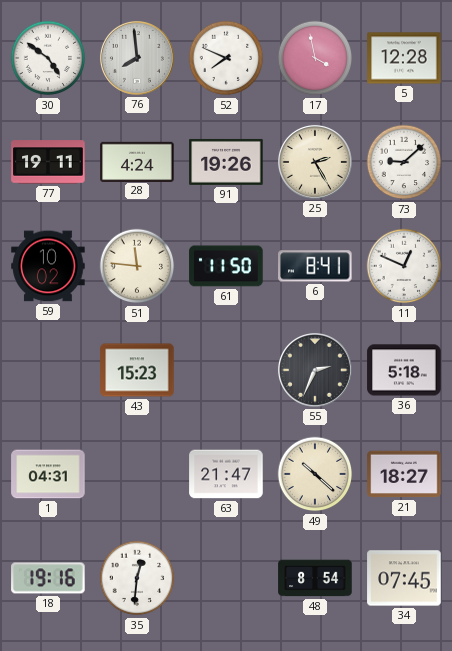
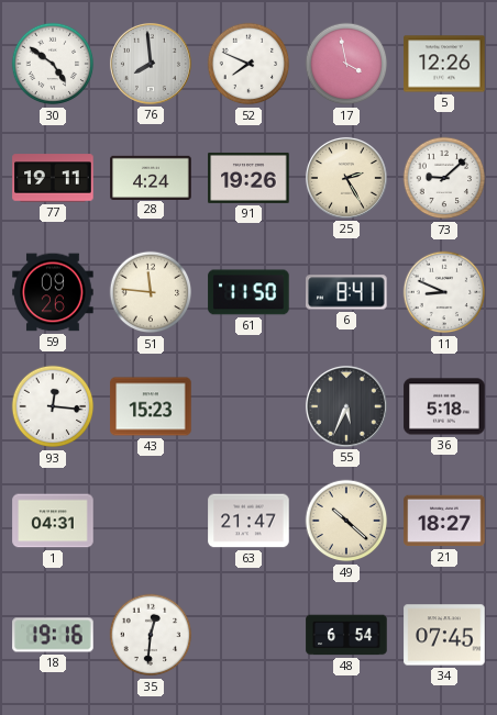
5: 12:28 -> 12:26
59: 10:02 -> 09:26
11: 12:49 -> 8:49
93: none -> 12:16
55: 2:34 -> 5:34
48: 8:54 -> 6:54
